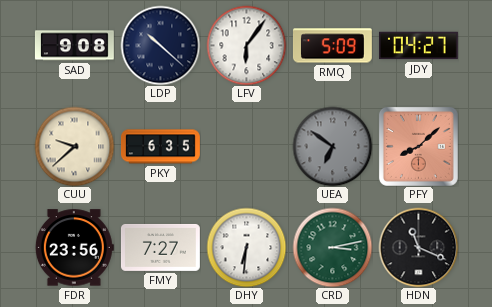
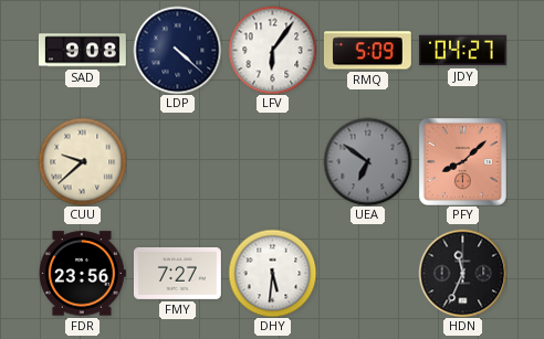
LDP: 10:22 -> 4:22
PKY: 6:35 -> none
DHY: 6:31 -> 5:31
CRD: 3:13 -> none
HDN: 11:19 -> 11:34
